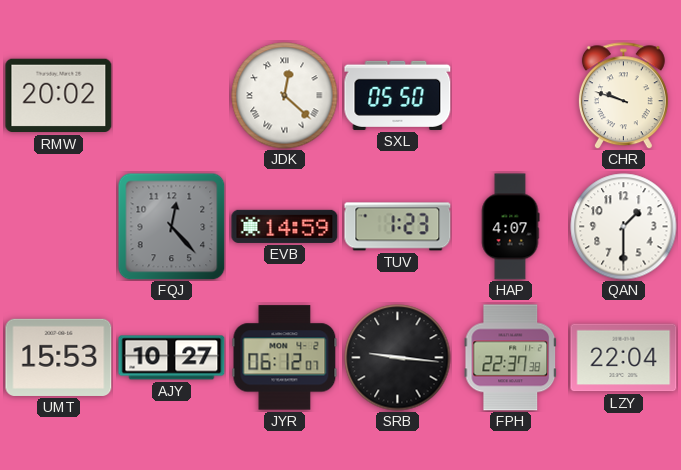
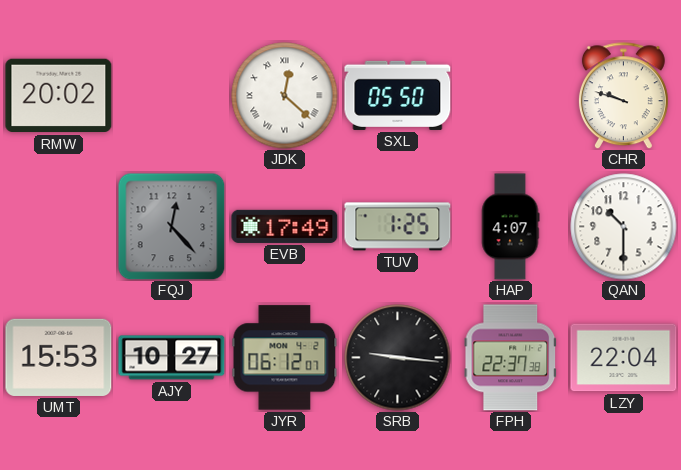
EVB: 14:59 -> 17:49
TUV: 1:23 -> 1:25
QAN: 1:30 -> 10:30
